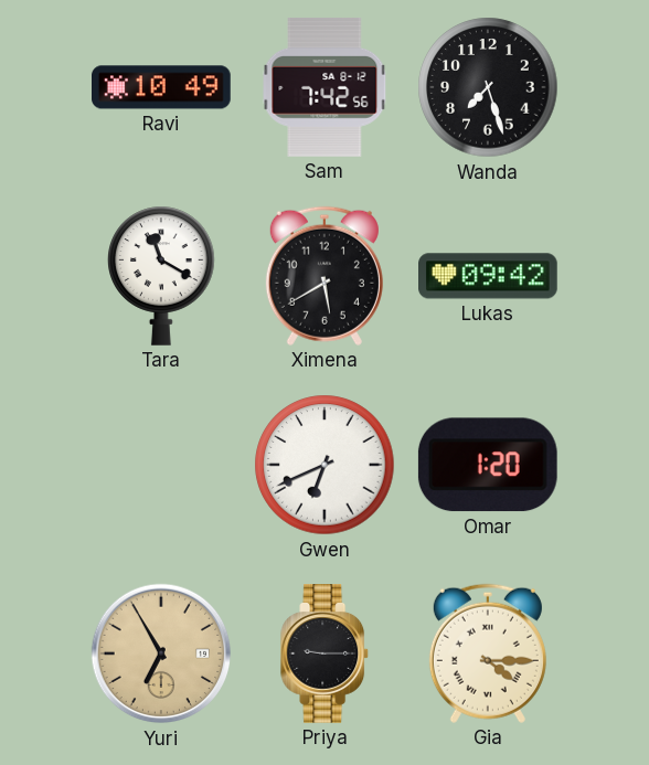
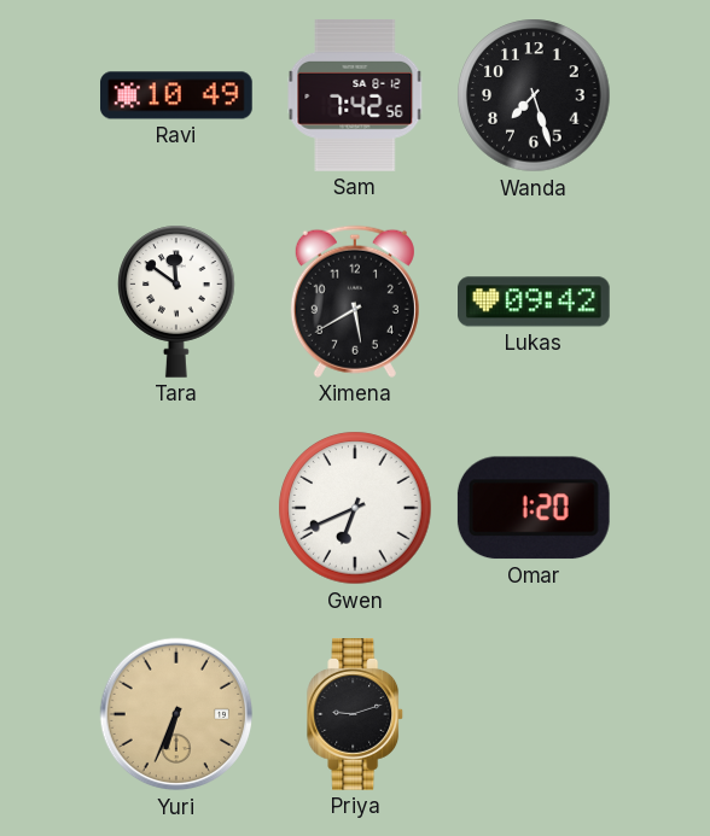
Tara: 11:20 -> 11:51
Yuri: 6:55 -> 6:34
Priya: 9:15 -> 9:12
Gia: 4:15 -> none
